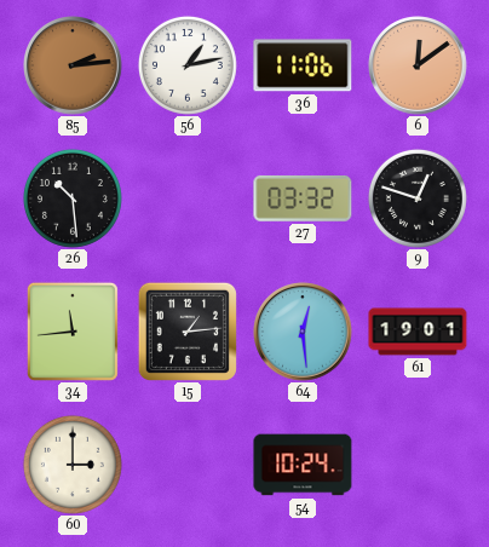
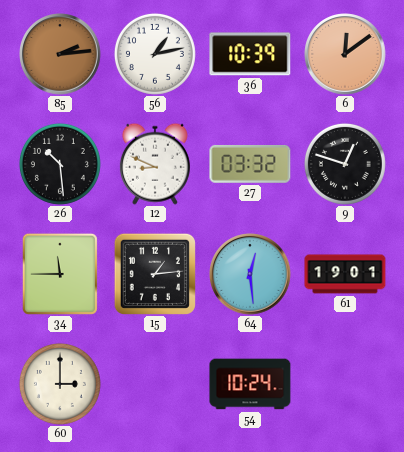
36: 11:06 -> 10:39
12: none -> 8:49
34: 11:44 -> 11:45
